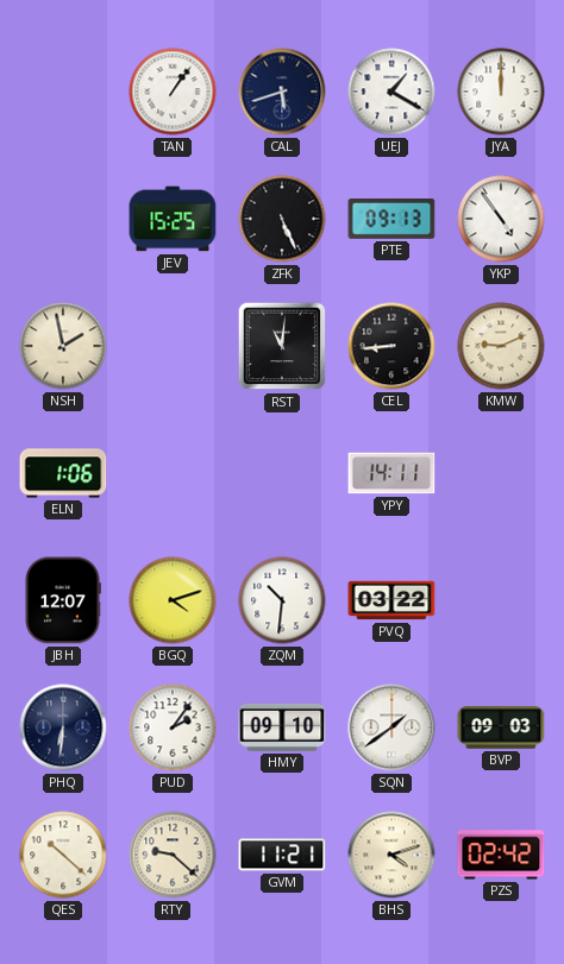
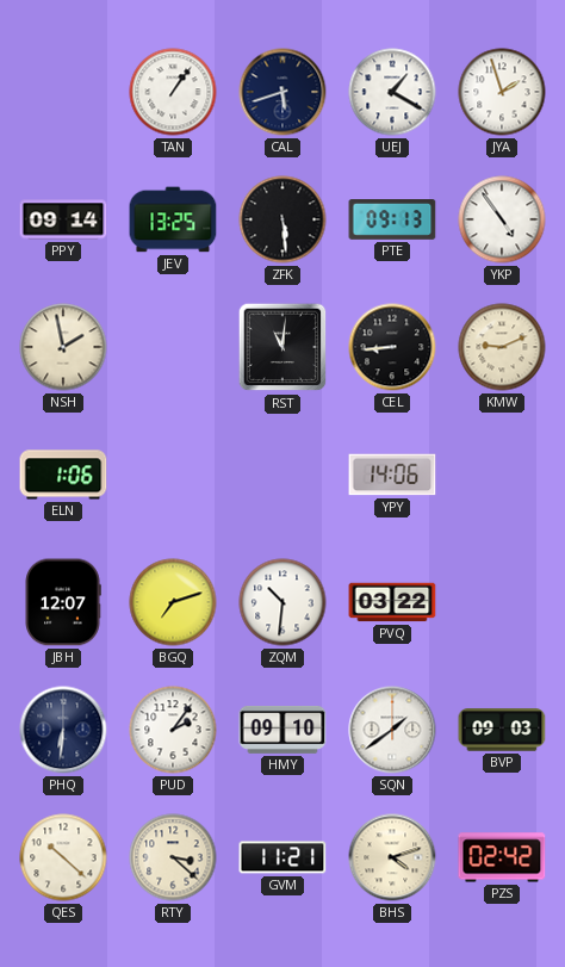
JYA: 12:00 -> 1:57
PPY: none -> 09:14
JEV: 15:25 -> 13:25
ZFK: 5:26 -> 5:29
YPY: 14:11 -> 14:06
BGQ: 4:12 -> 7:12
RTY: 9:22 -> 3:22
